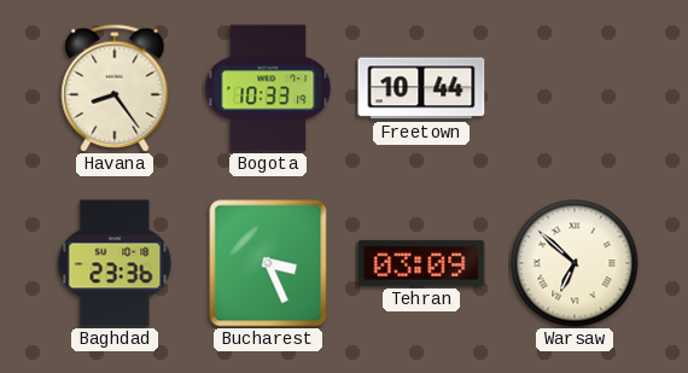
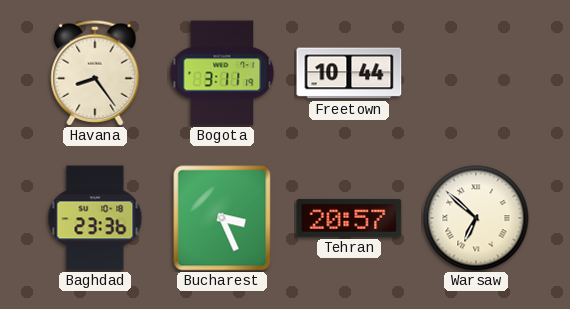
Bogota: 10:33 -> 3:11
Tehran: 03:09 -> 20:57
